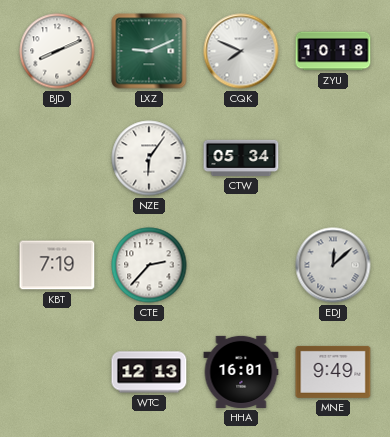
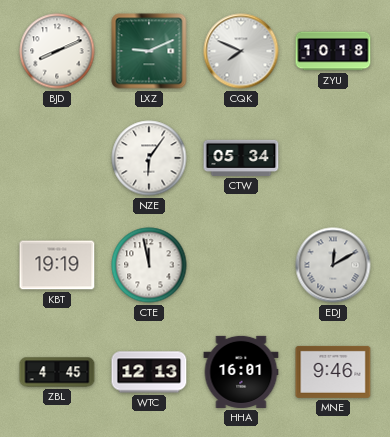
KBT: 7:19 -> 19:19
CTE: 2:37 -> 11:58
EDJ: 12:08 -> 12:10
ZBL: none -> 4:45
MNE: 9:49 -> 9:46
